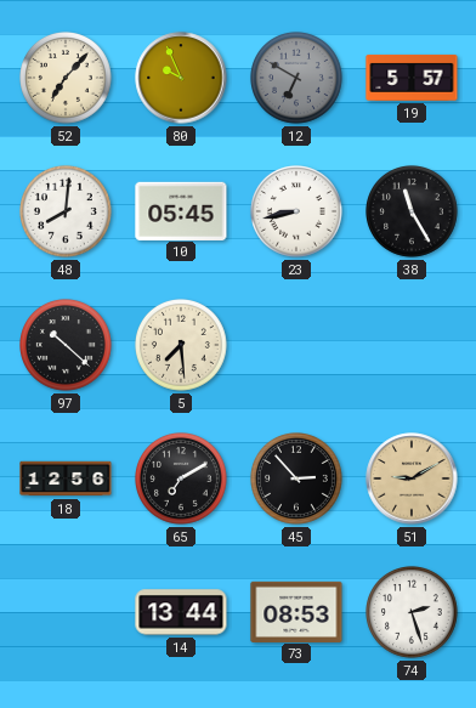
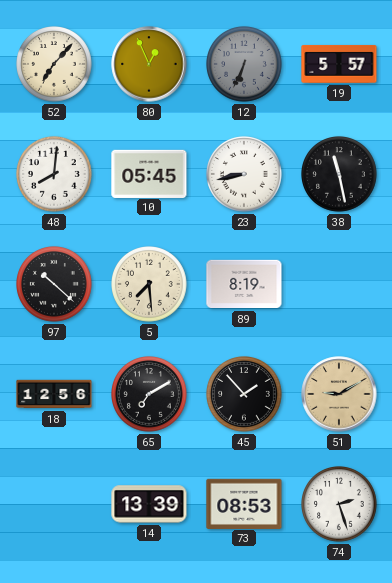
80: 9:56 -> 12:56
12: 6:50 -> 6:34
38: 11:25 -> 11:28
89: none -> 8:19
45: 2:53 -> 1:53
14: 13:44 -> 13:39
